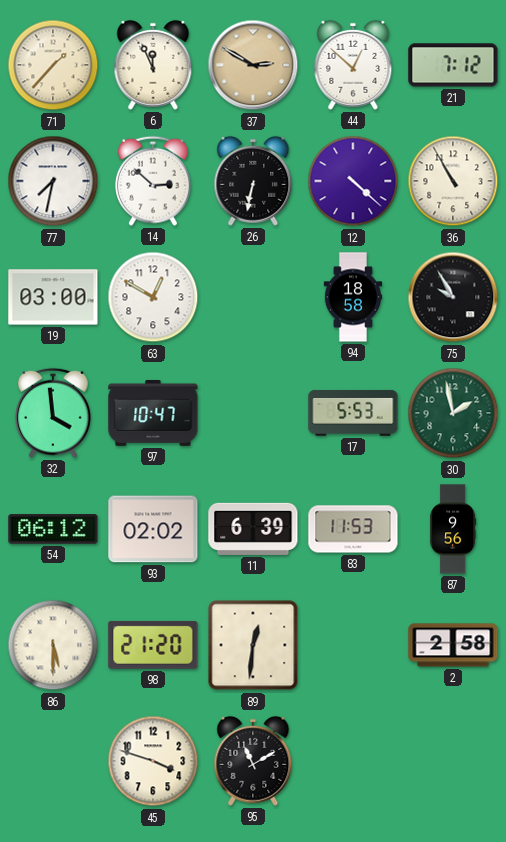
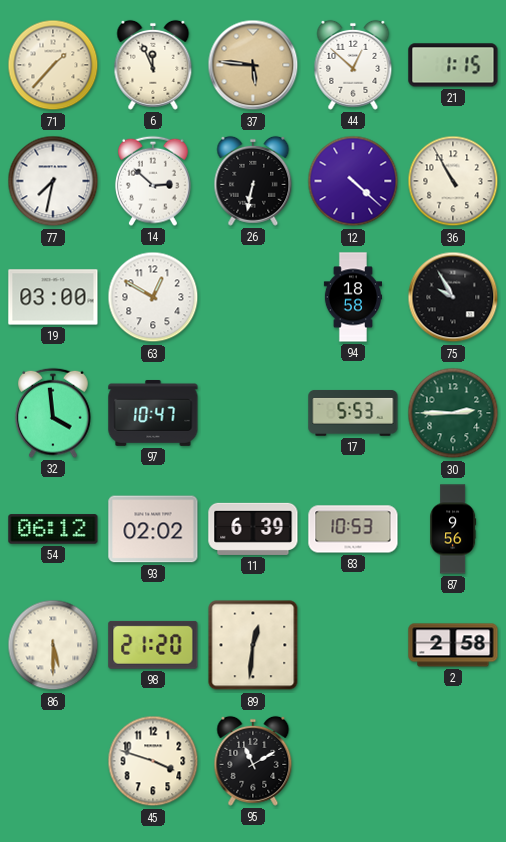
37: 2:50 -> 5:46
21: 7:12 -> 1:15
30: 1:58 -> 2:45
83: 11:53 -> 10:53
